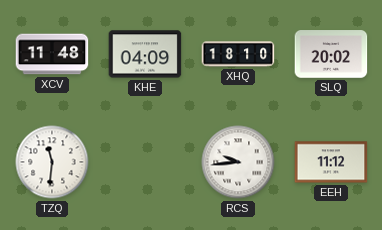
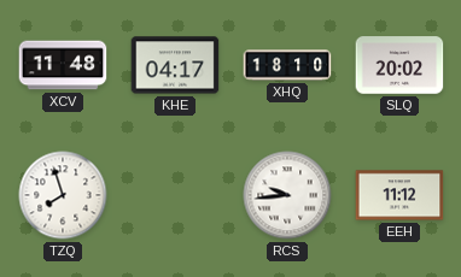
KHE: 04:09 -> 04:17
TZQ: 11:31 -> 7:57
